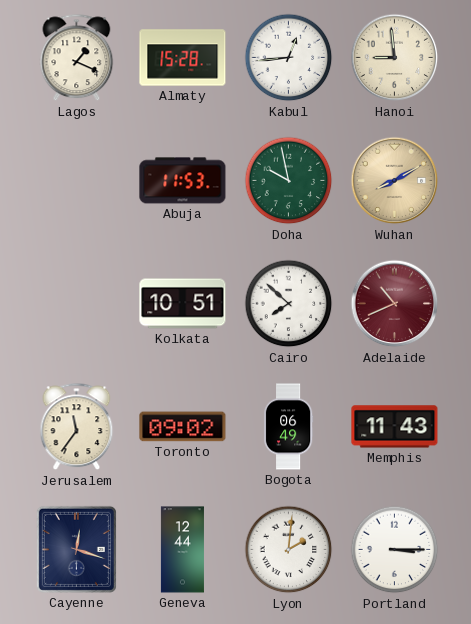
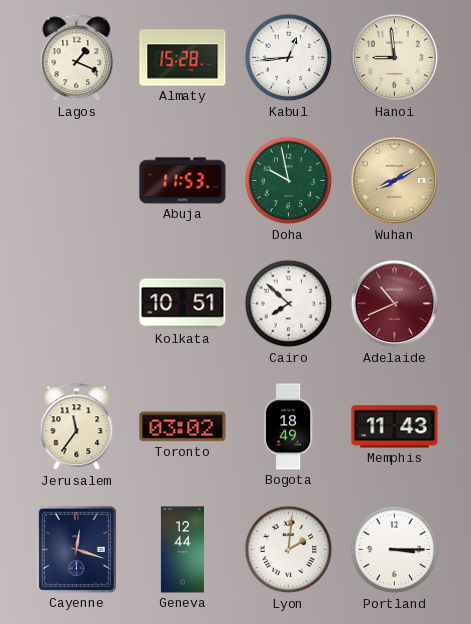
Toronto: 09:02 -> 03:02
Bogota: 06:49 -> 18:49
